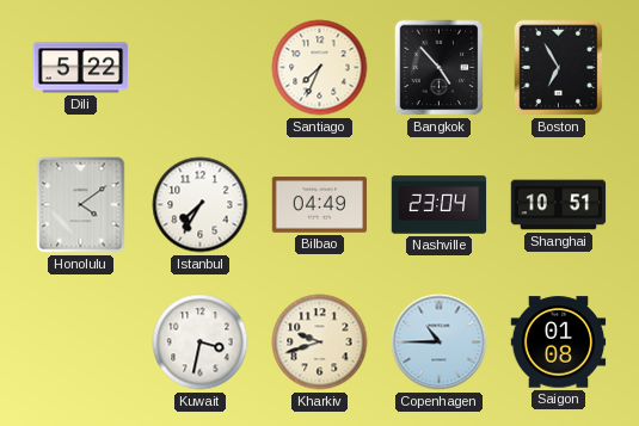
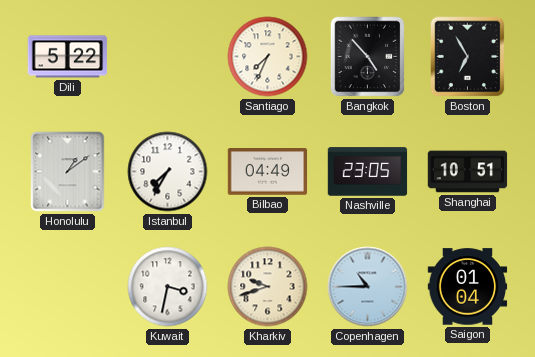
Honolulu: 4:09 -> 1:09
Nashville: 23:04 -> 23:05
Saigon: 01:08 -> 01:04
